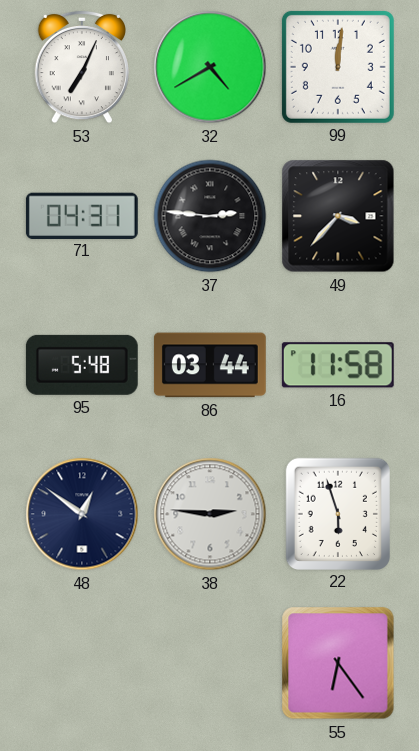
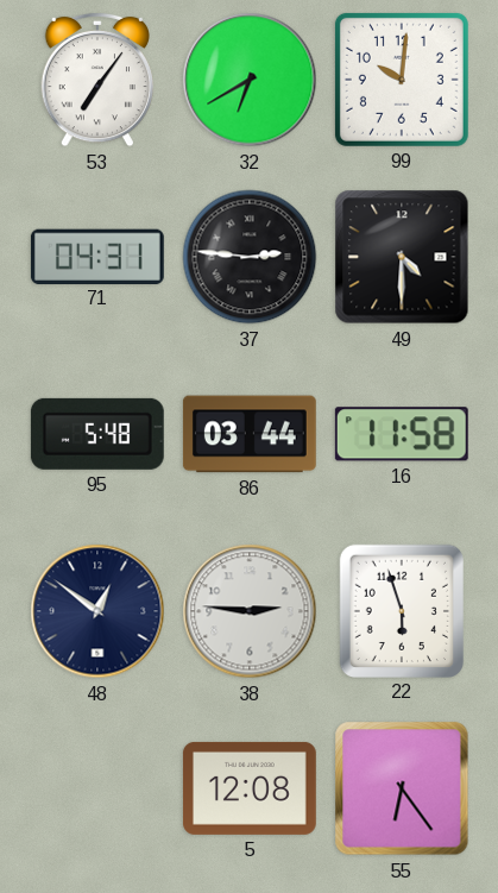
53: 7:04 -> 7:06
32: 4:40 -> 6:40
99: 12:01 -> 10:01
49: 3:37 -> 4:30
5: none -> 12:08
